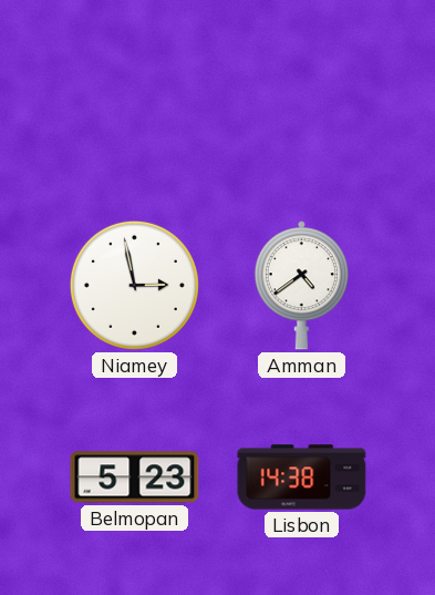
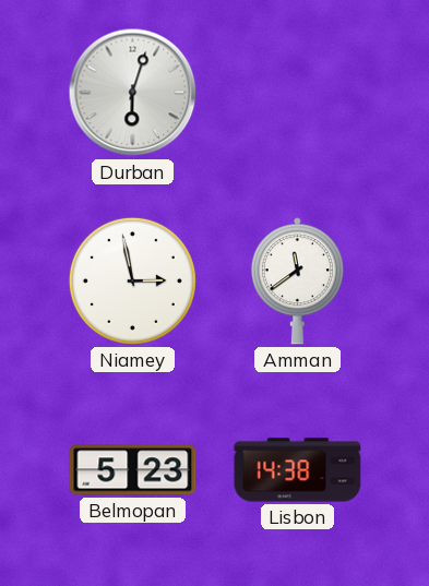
Durban: none -> 6:03
Amman: 4:39 -> 11:39
